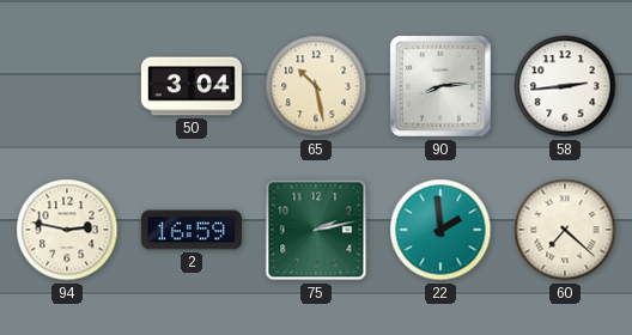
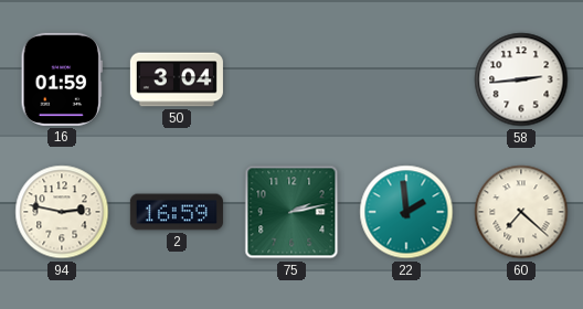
16: none -> 01:59
65: 10:28 -> none
90: 8:14 -> none
